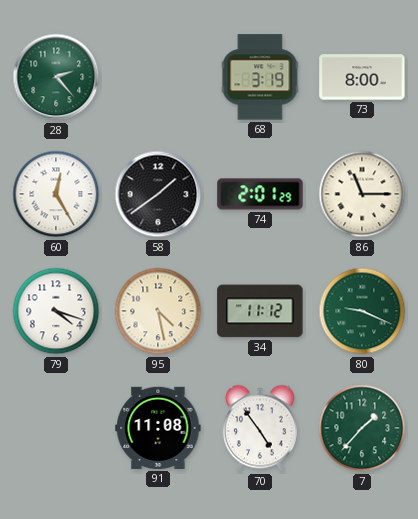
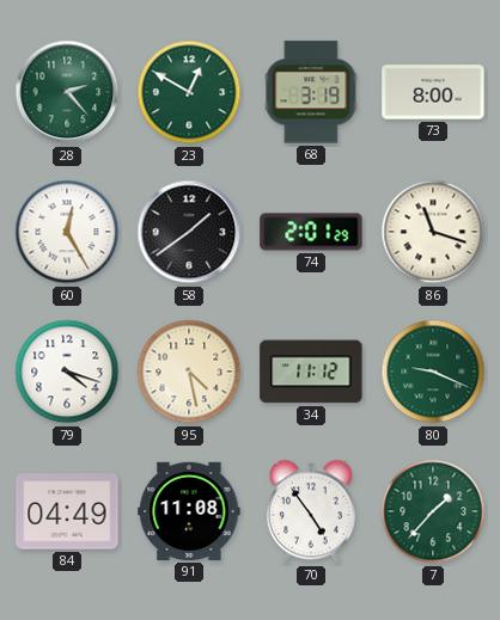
23: none -> 12:50
86: 11:15 -> 11:18
84: none -> 04:49
